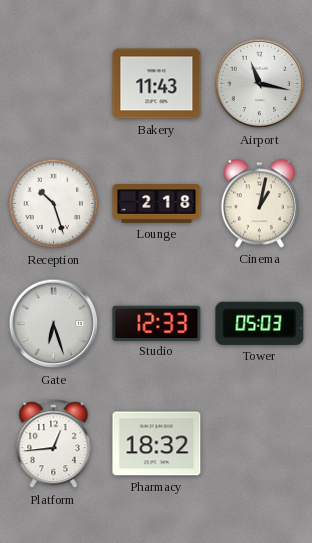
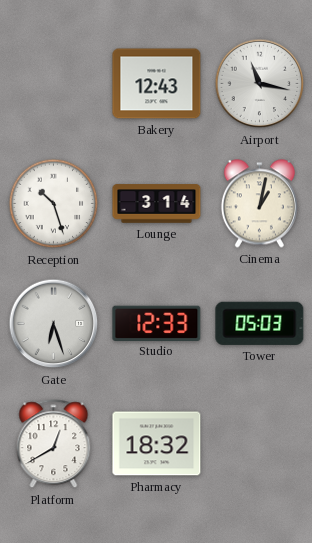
Bakery: 11:43 -> 12:43
Lounge: 2:18 -> 3:14
Platform: 12:44 -> 12:40
